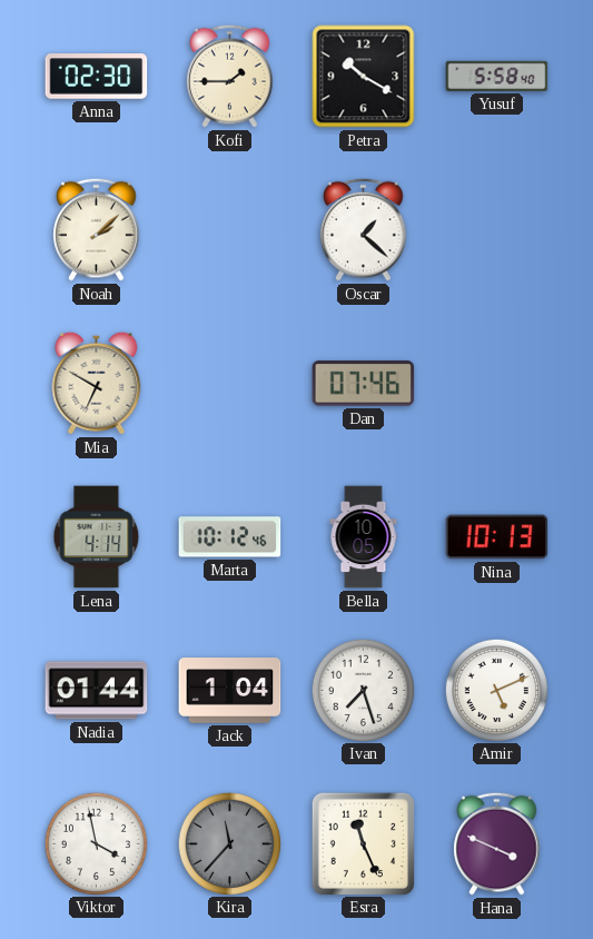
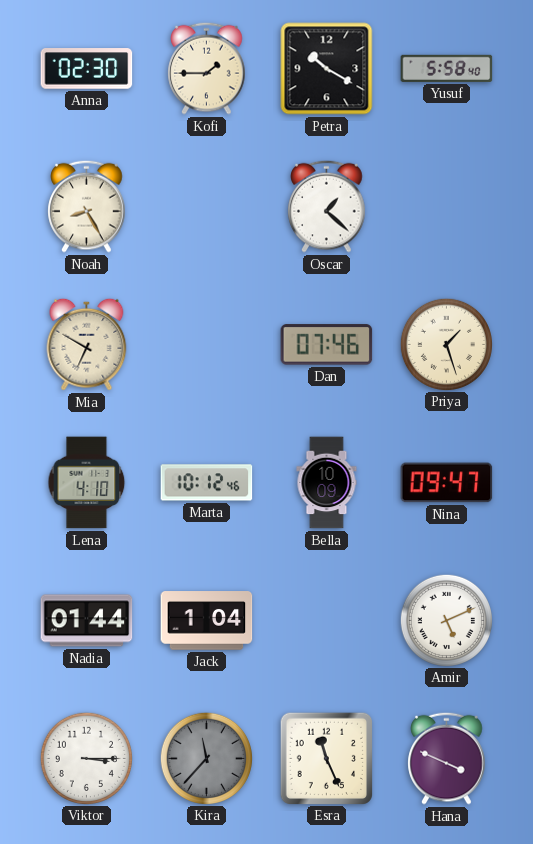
Noah: 2:08 -> 8:25
Priya: none -> 1:27
Lena: 4:14 -> 4:10
Bella: 10:05 -> 10:09
Nina: 10:13 -> 09:47
Ivan: 7:27 -> none
Viktor: 3:58 -> 3:15
